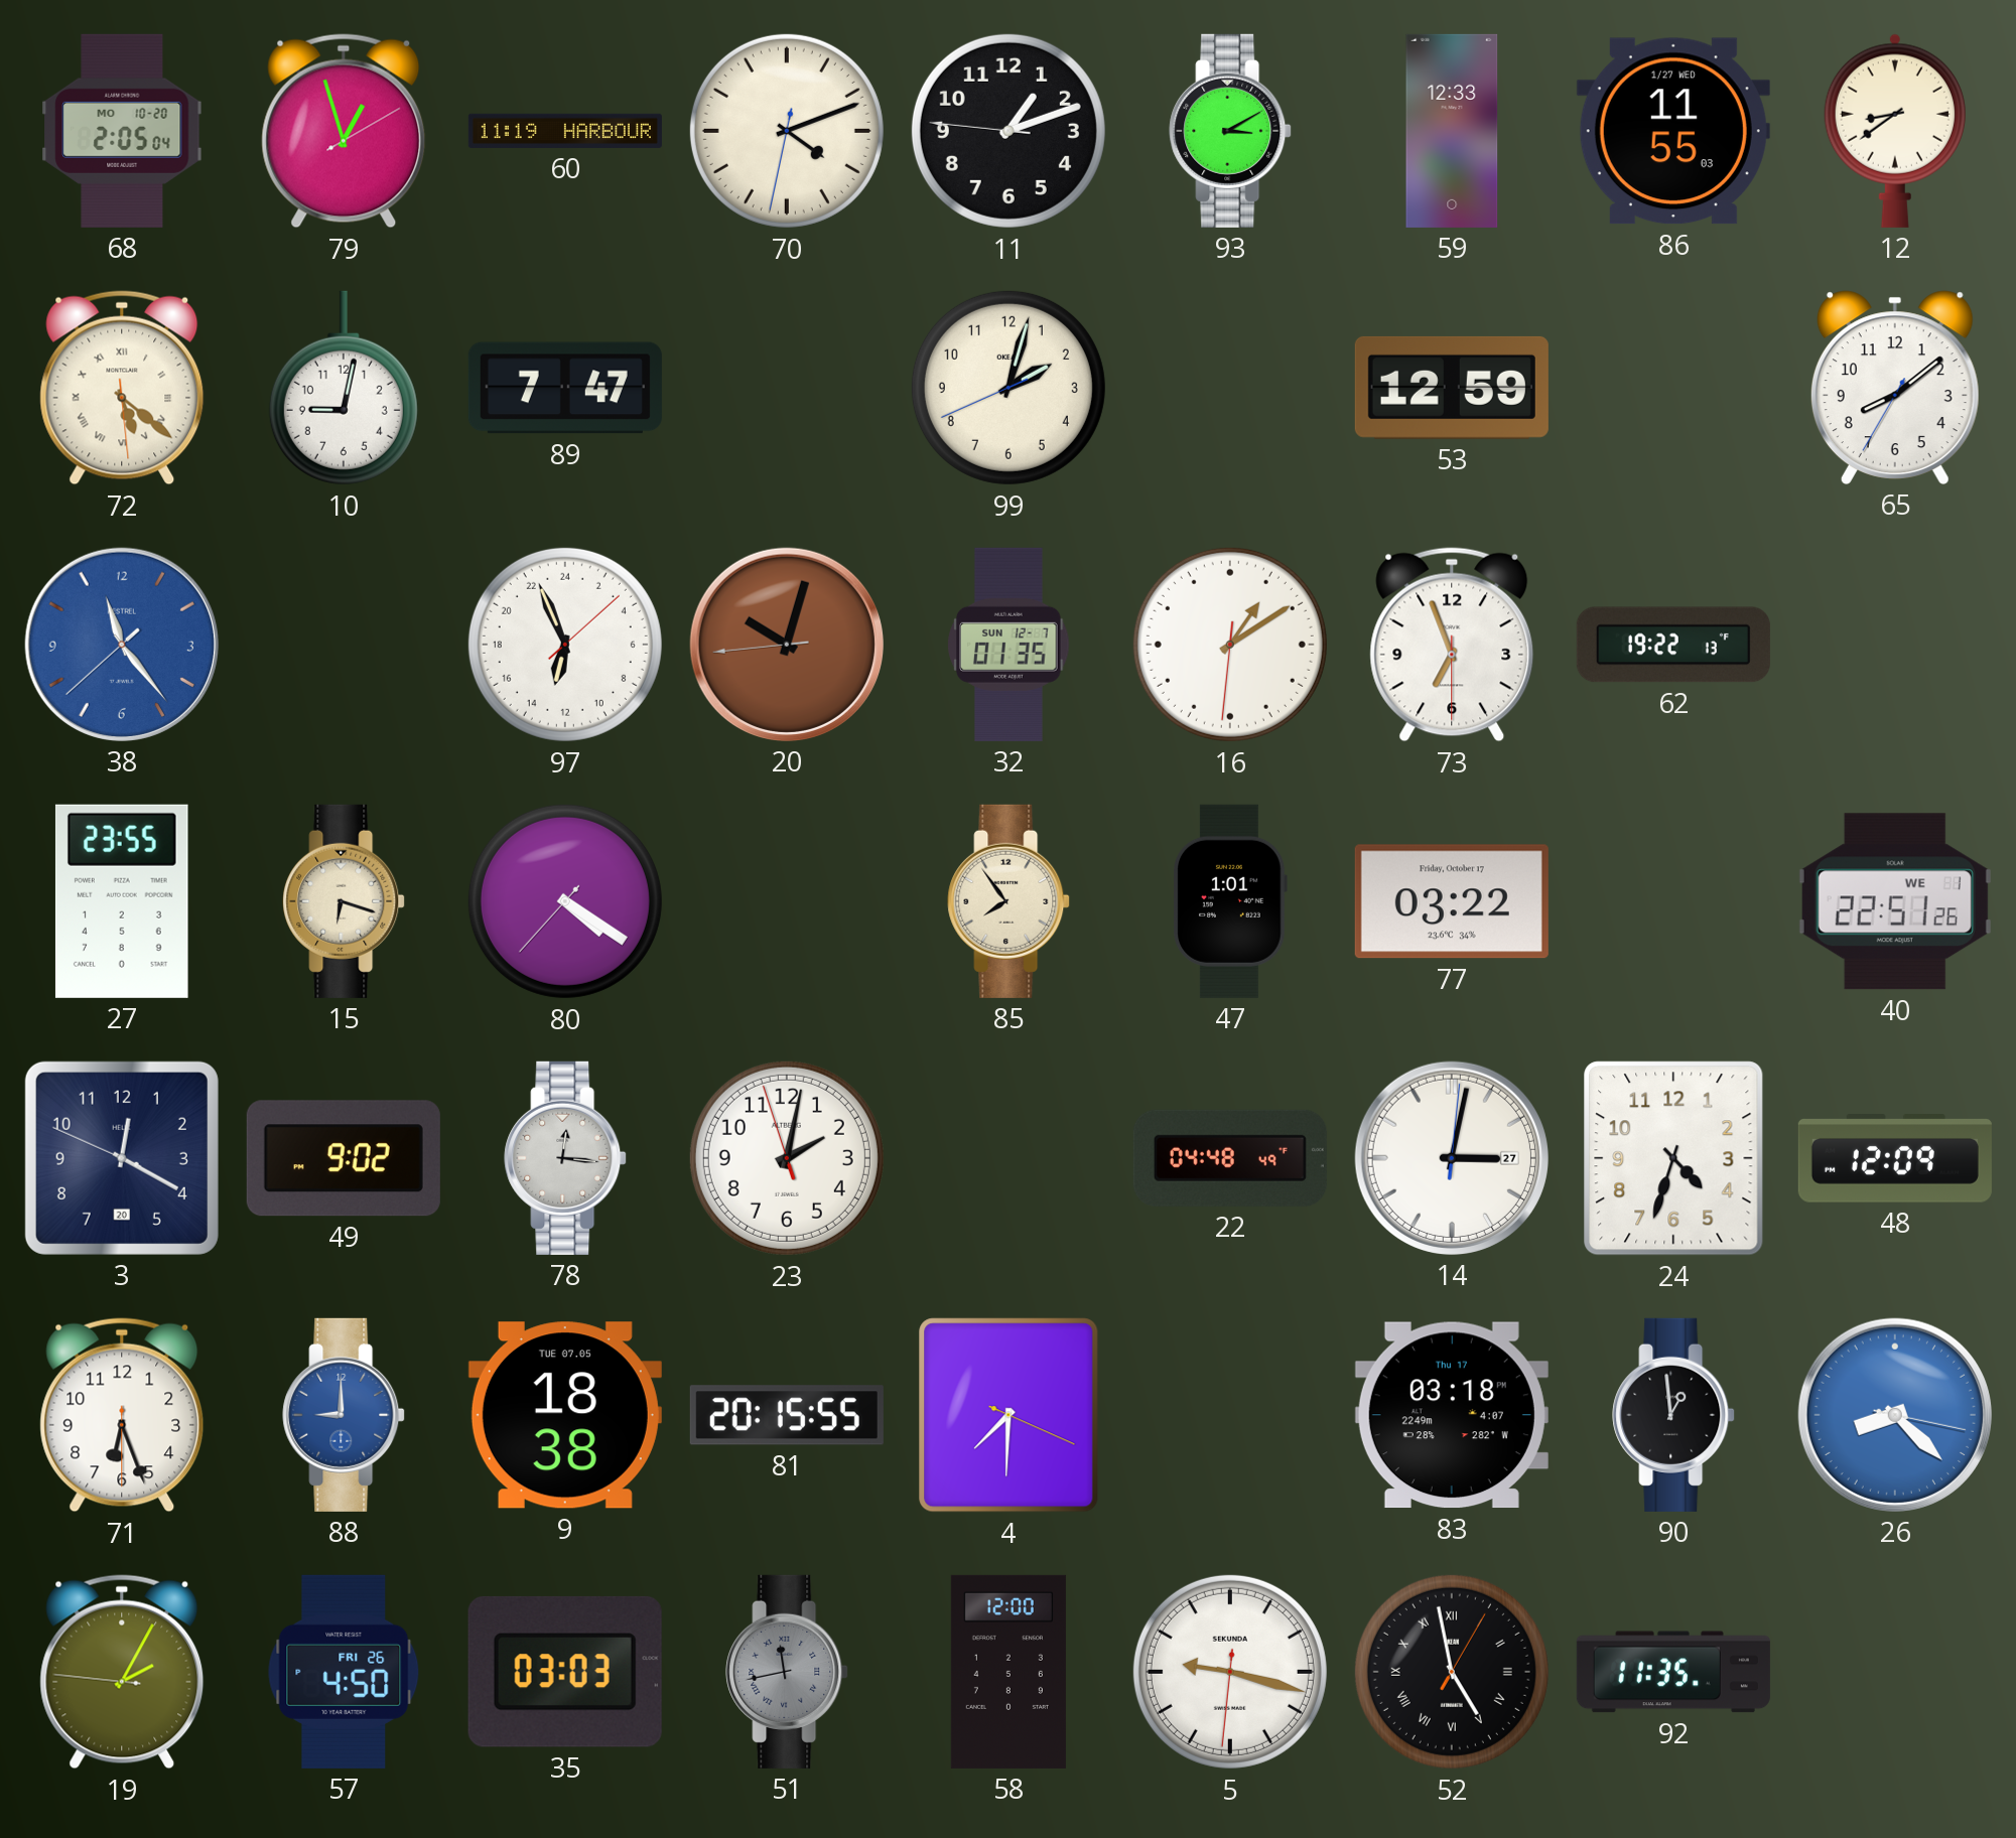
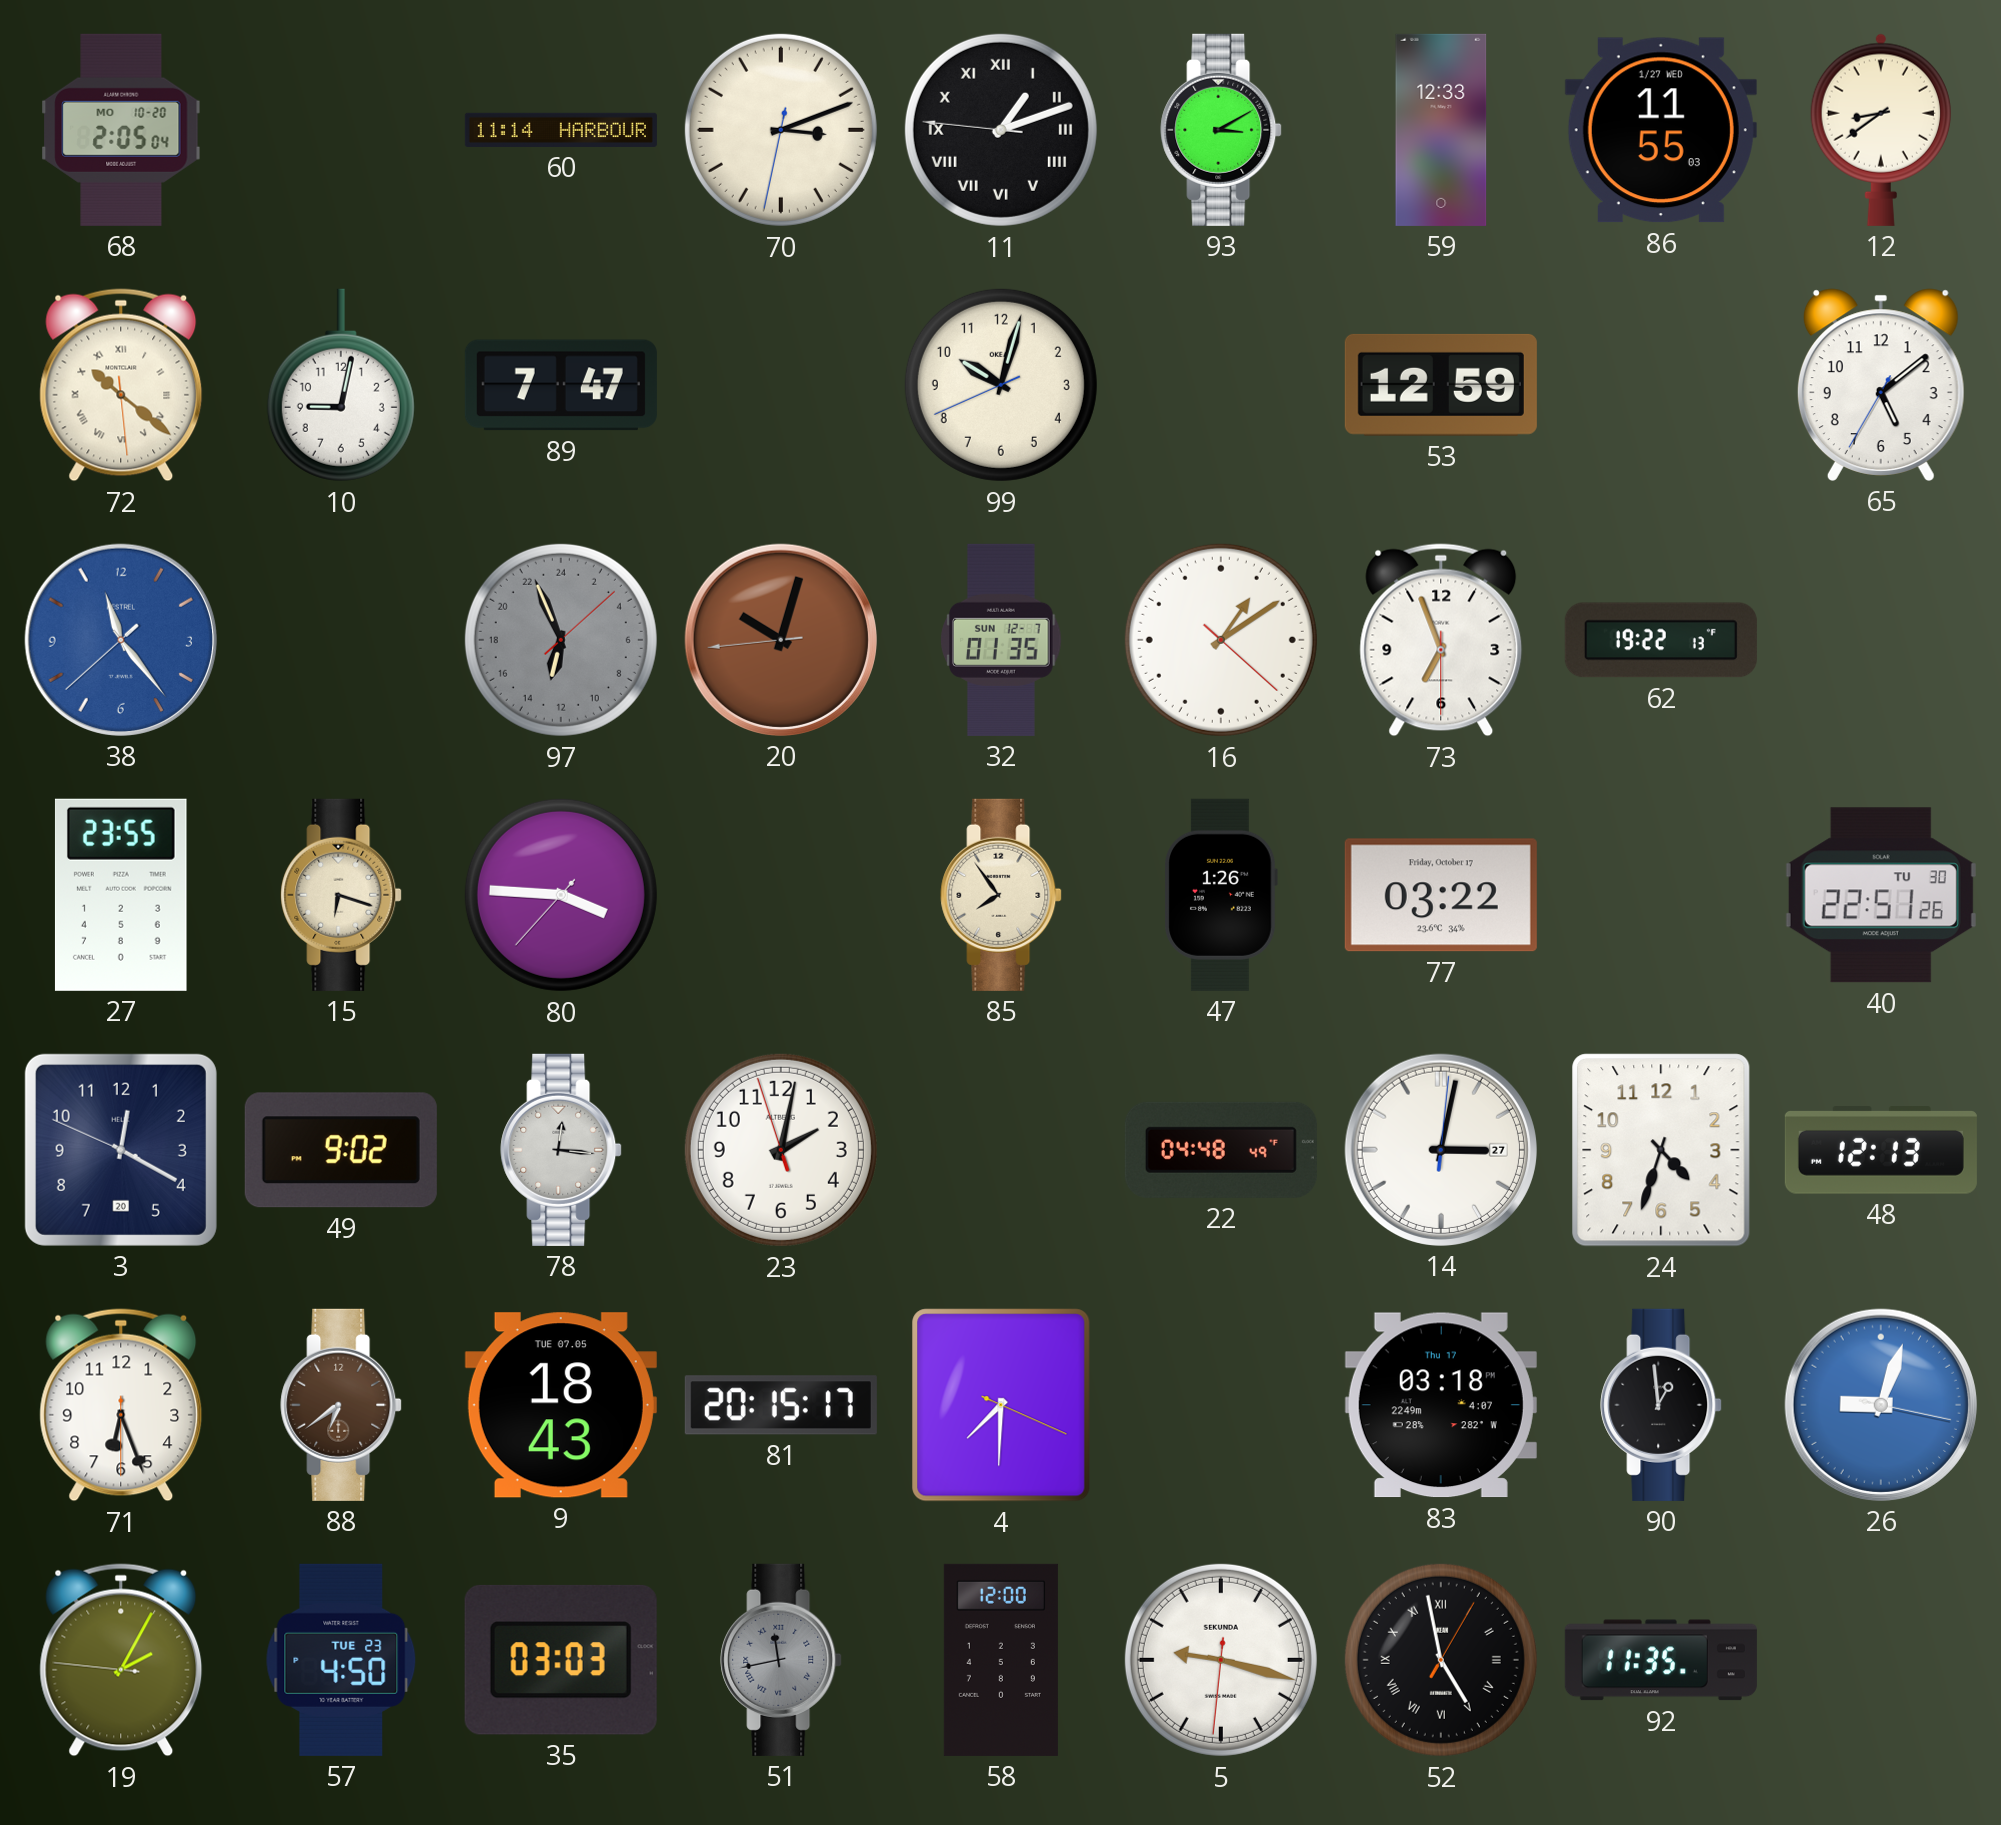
79: 12:57 -> none
60: 11:19 -> 11:14
70: 4:11 -> 3:11
11 numerals: Arabic -> Roman
72: 5:21 -> 10:21
99: 2:02 -> 10:02
65: 8:08 -> 5:08
97 dial: white -> grey
16: 1:09:31 -> 1:09:22
80: 4:20 -> 3:45
47: 1:01 -> 1:26
40 date: WE 1 -> TU 30
48: 12:09 -> 12:13
88: 9:00 -> 6:39
88 dial: blue -> brown
9: 18:38 -> 18:43
81: 20:15:55 -> 20:15:17
26: 8:22 -> 9:03
57 date: FRI 26 -> TUE 23
